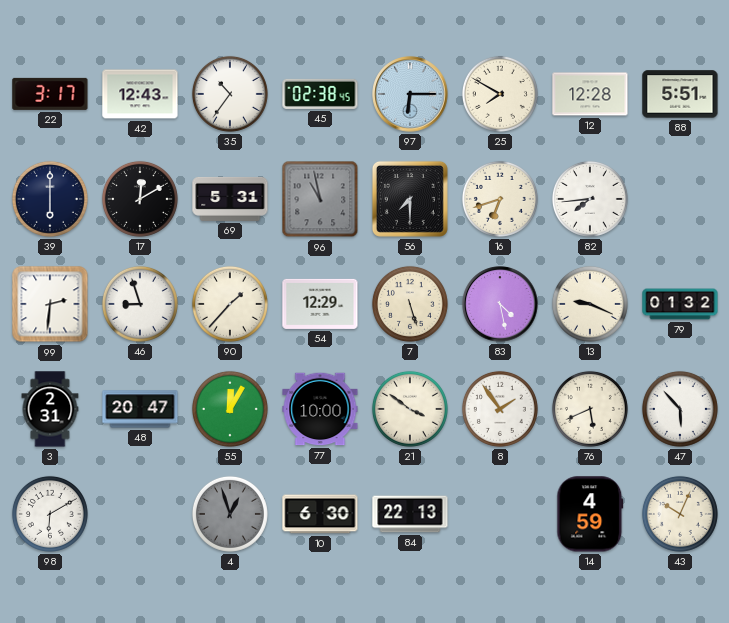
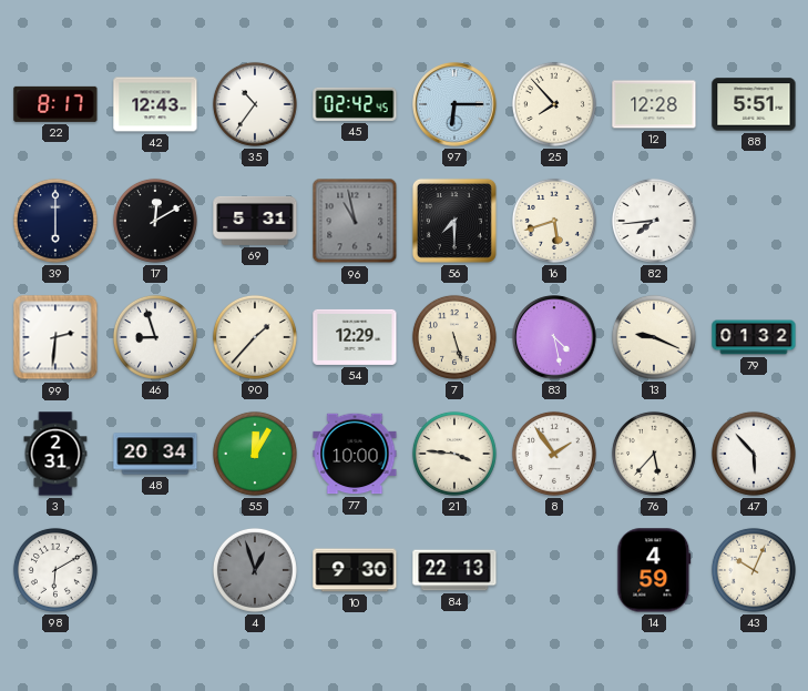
22: 3:17 -> 8:17
45: 02:38 -> 02:42
25: 7:50 -> 7:53
16: 6:42 -> 5:42
48: 20:47 -> 20:34
21: 3:51 -> 3:46
76: 5:41 -> 5:37
10: 6:30 -> 9:30
